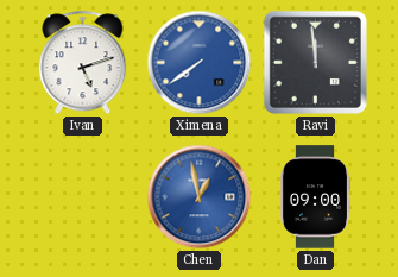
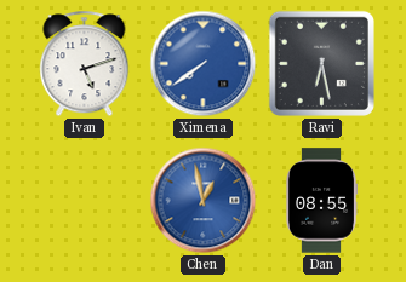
Ravi: 11:59 -> 6:28
Dan: 09:00 -> 08:55
